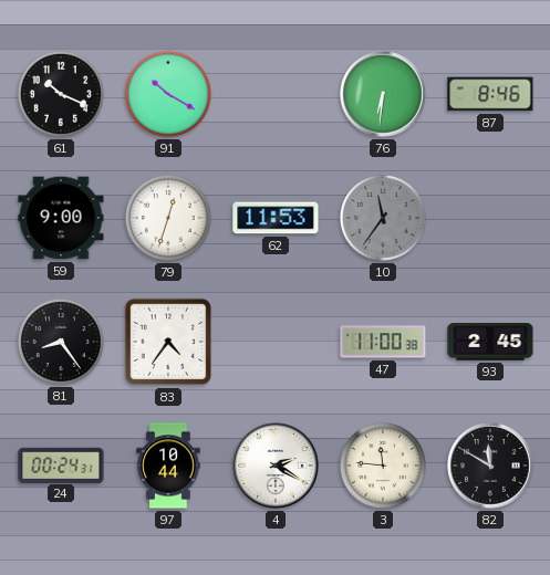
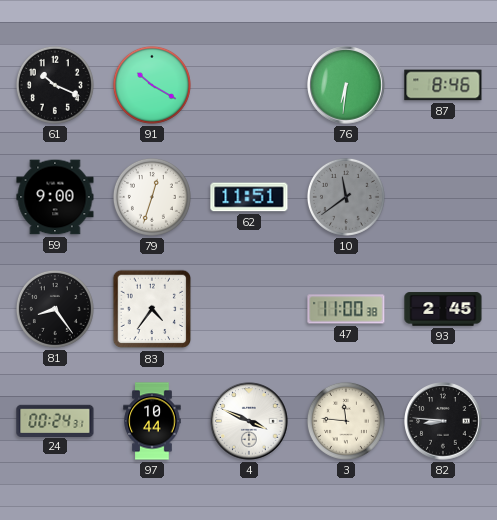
62: 11:53 -> 11:51
10: 11:36 -> 11:39
4: 2:20 -> 3:49
82: 11:50 -> 8:46
